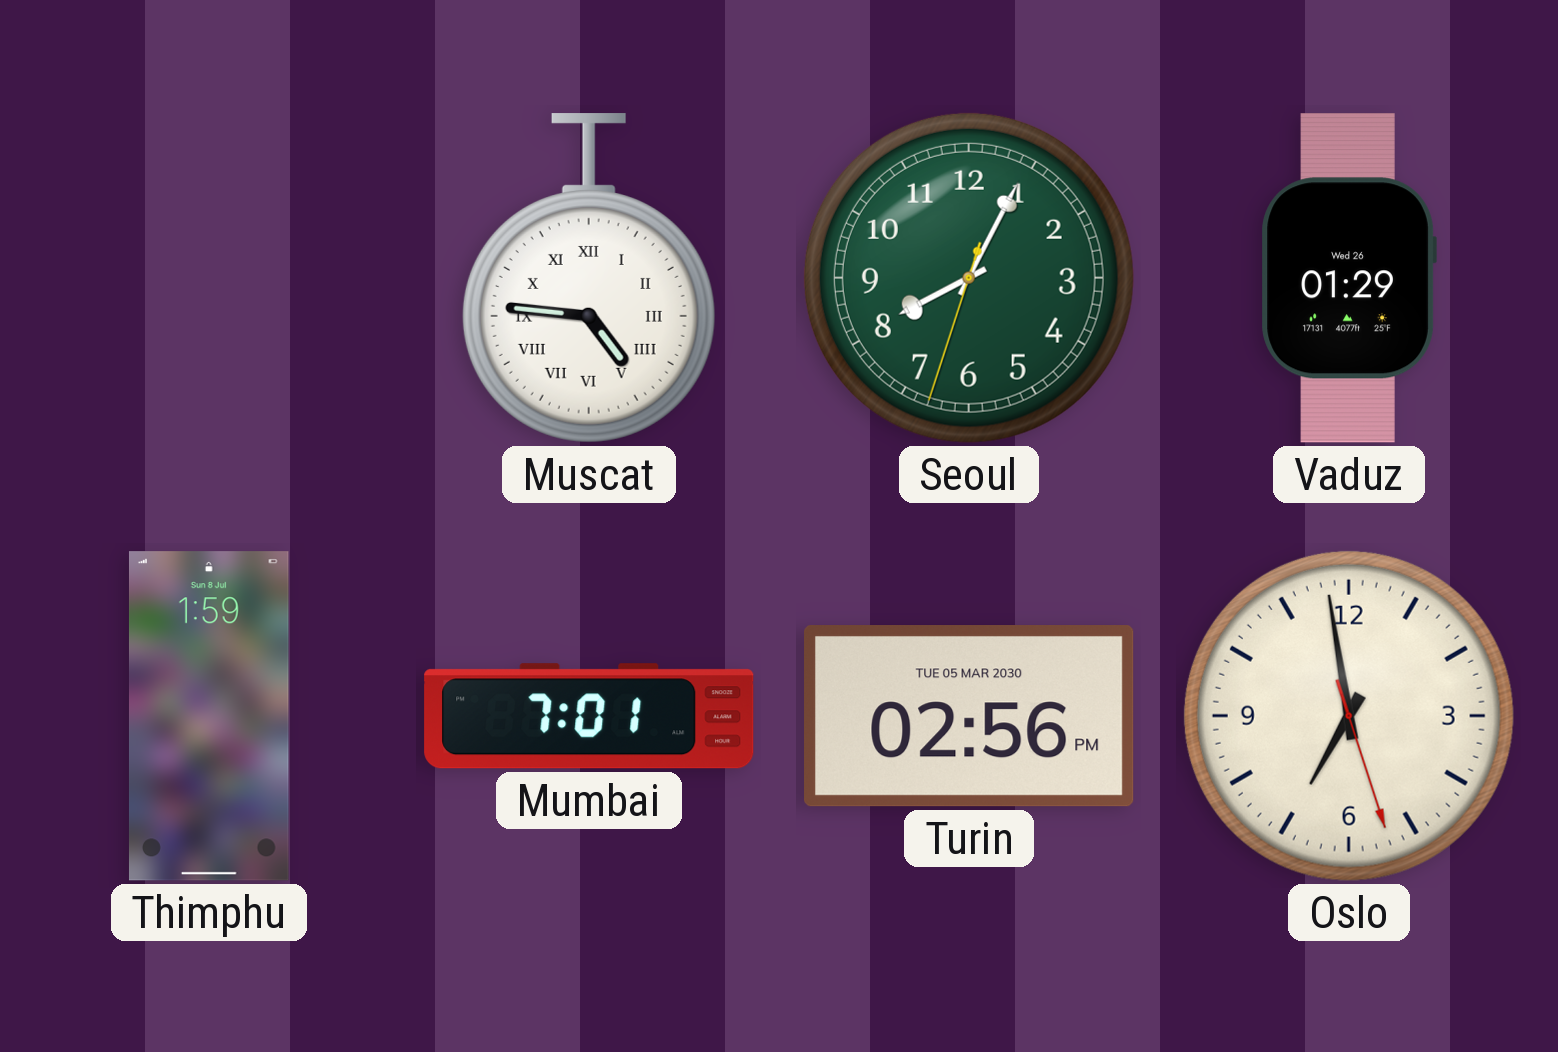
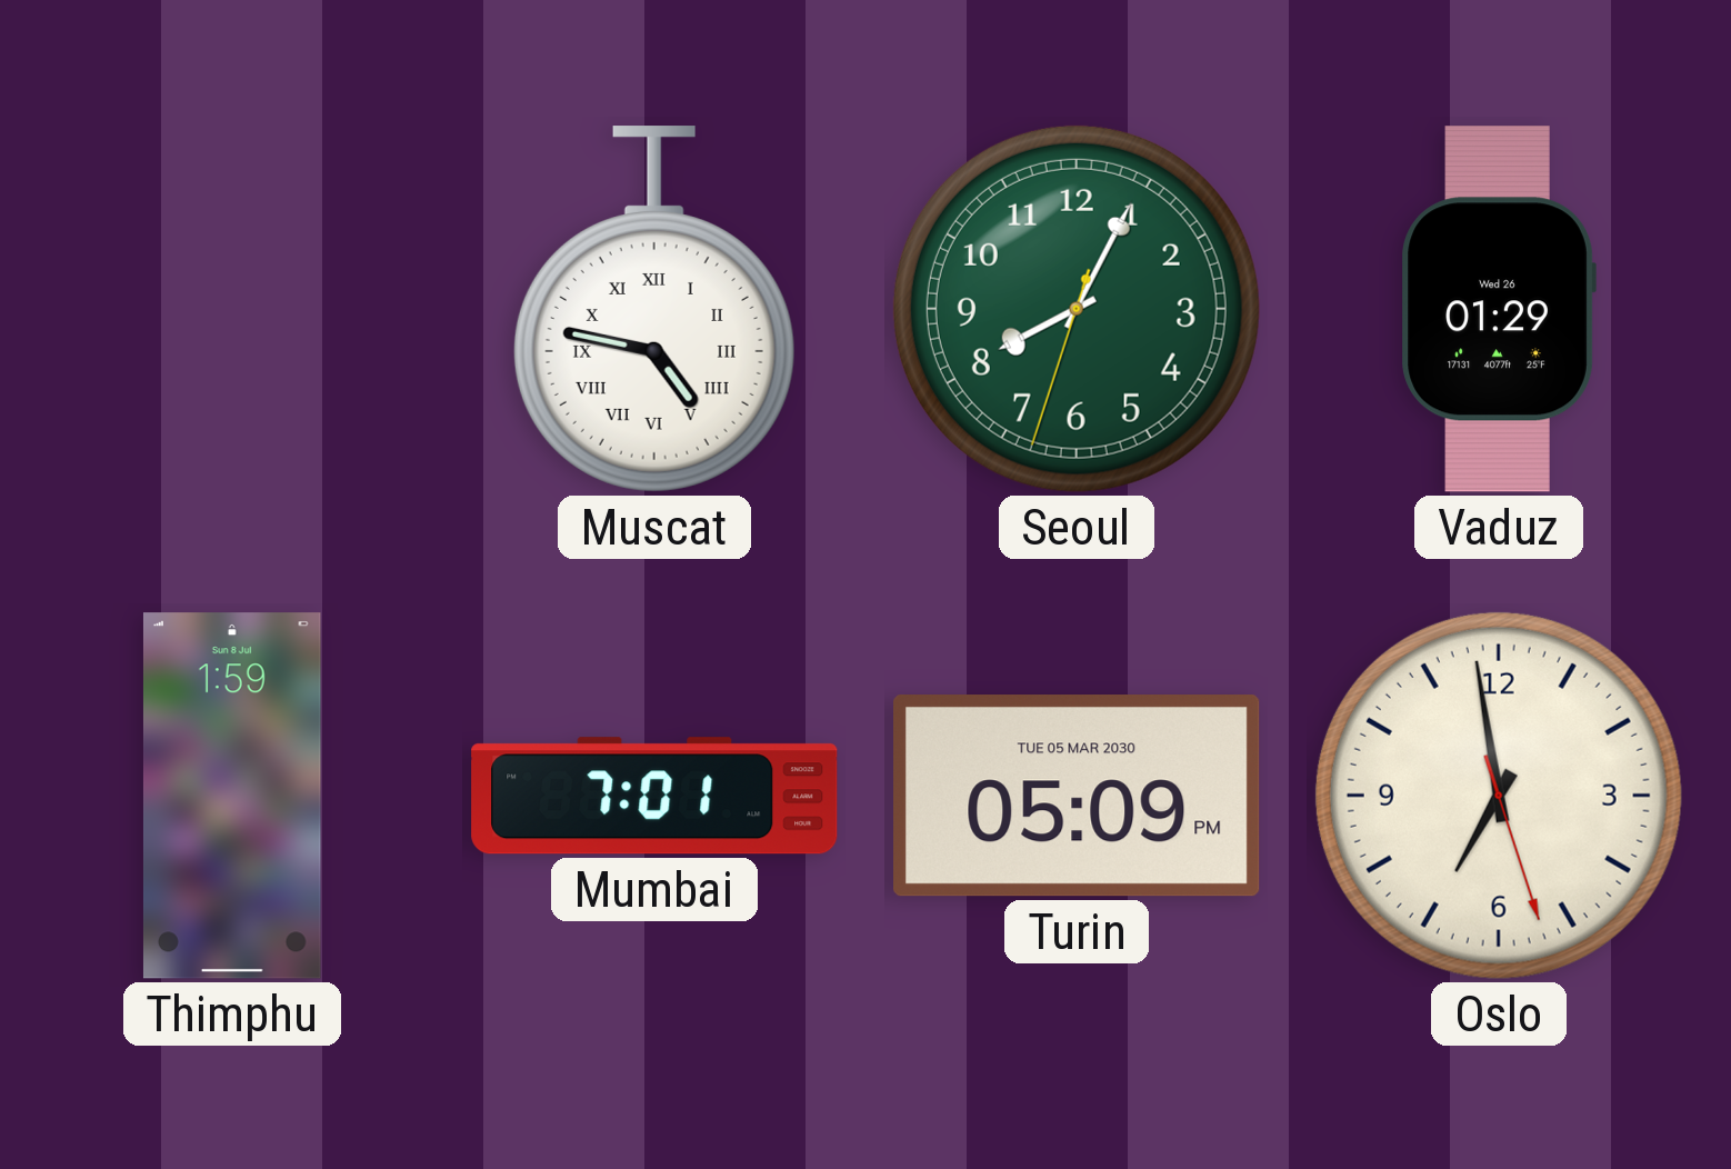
Muscat: 4:46 -> 4:47
Turin: 02:56 -> 05:09
